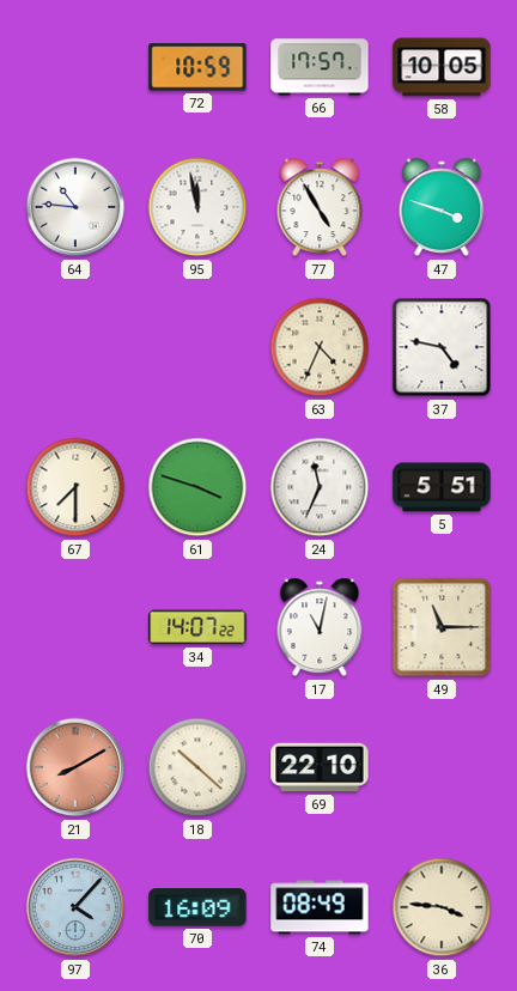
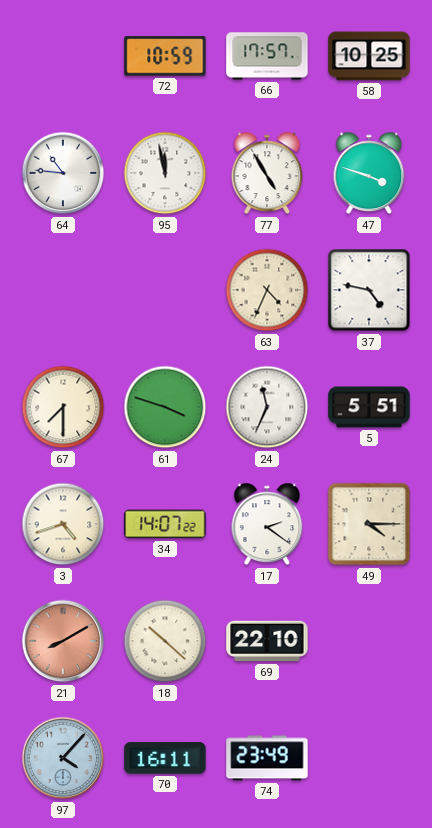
58: 10:05 -> 10:25
3: none -> 4:42
17: 11:02 -> 2:21
49: 11:15 -> 4:15
70: 16:09 -> 16:11
74: 08:49 -> 23:49
36: 3:46 -> none
